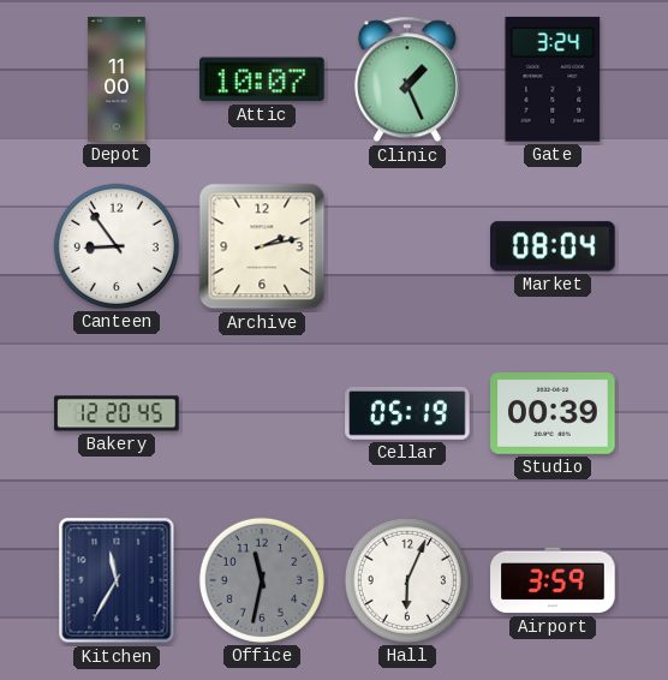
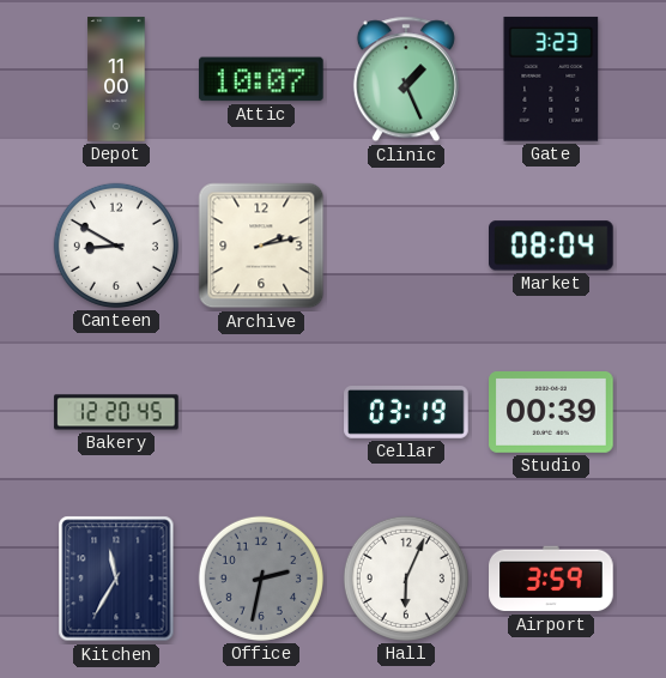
Gate: 3:24 -> 3:23
Canteen: 8:54 -> 8:50
Cellar: 05:19 -> 03:19
Office: 11:32 -> 2:32
